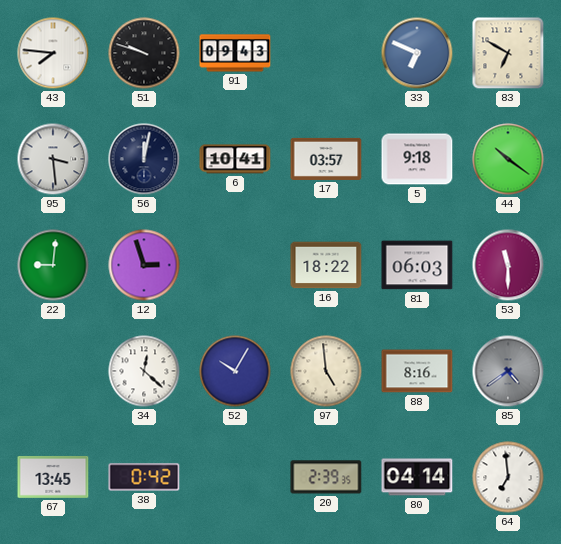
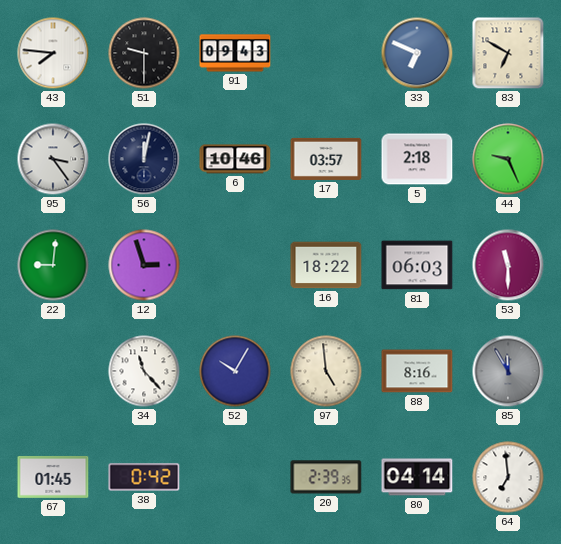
51: 9:48 -> 9:30
95: 3:29 -> 3:24
6: 10:41 -> 10:46
5: 9:18 -> 2:18
44: 10:21 -> 9:26
34: 12:22 -> 11:23
85: 4:39 -> 11:55
67: 13:45 -> 01:45
